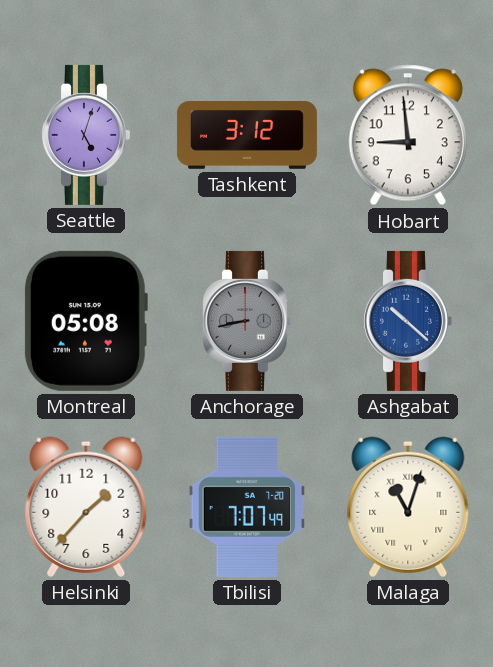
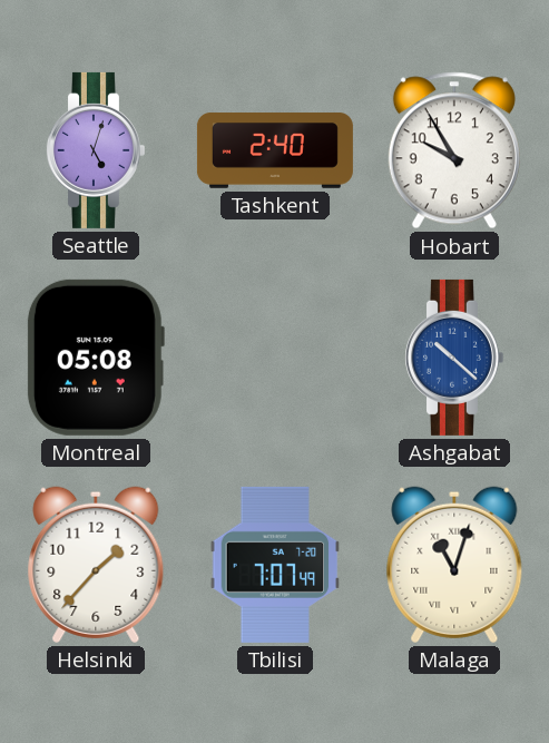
Tashkent: 3:12 -> 2:40
Hobart: 8:59 -> 9:55
Anchorage: 8:43 -> none
